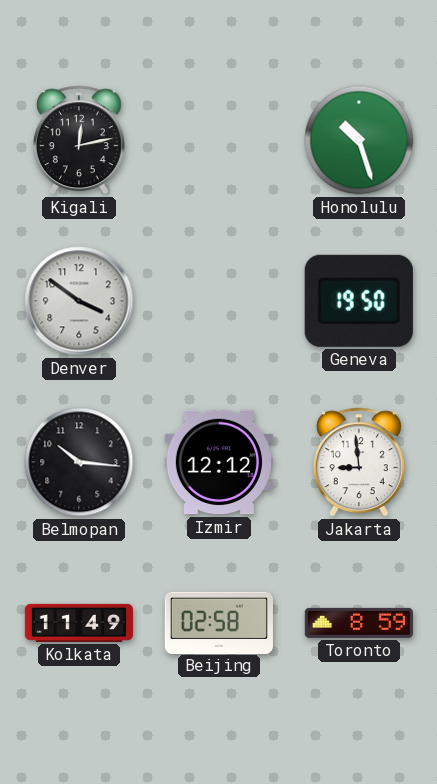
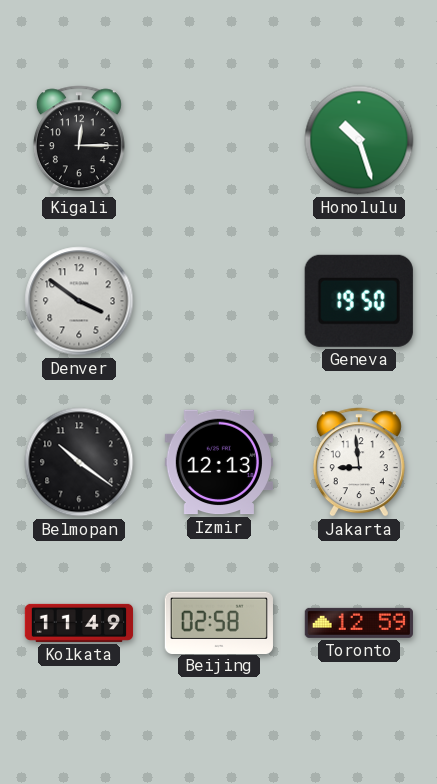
Kigali: 12:13 -> 12:15
Belmopan: 10:16 -> 10:21
Izmir: 12:12 -> 12:13
Toronto: 8:59 -> 12:59
